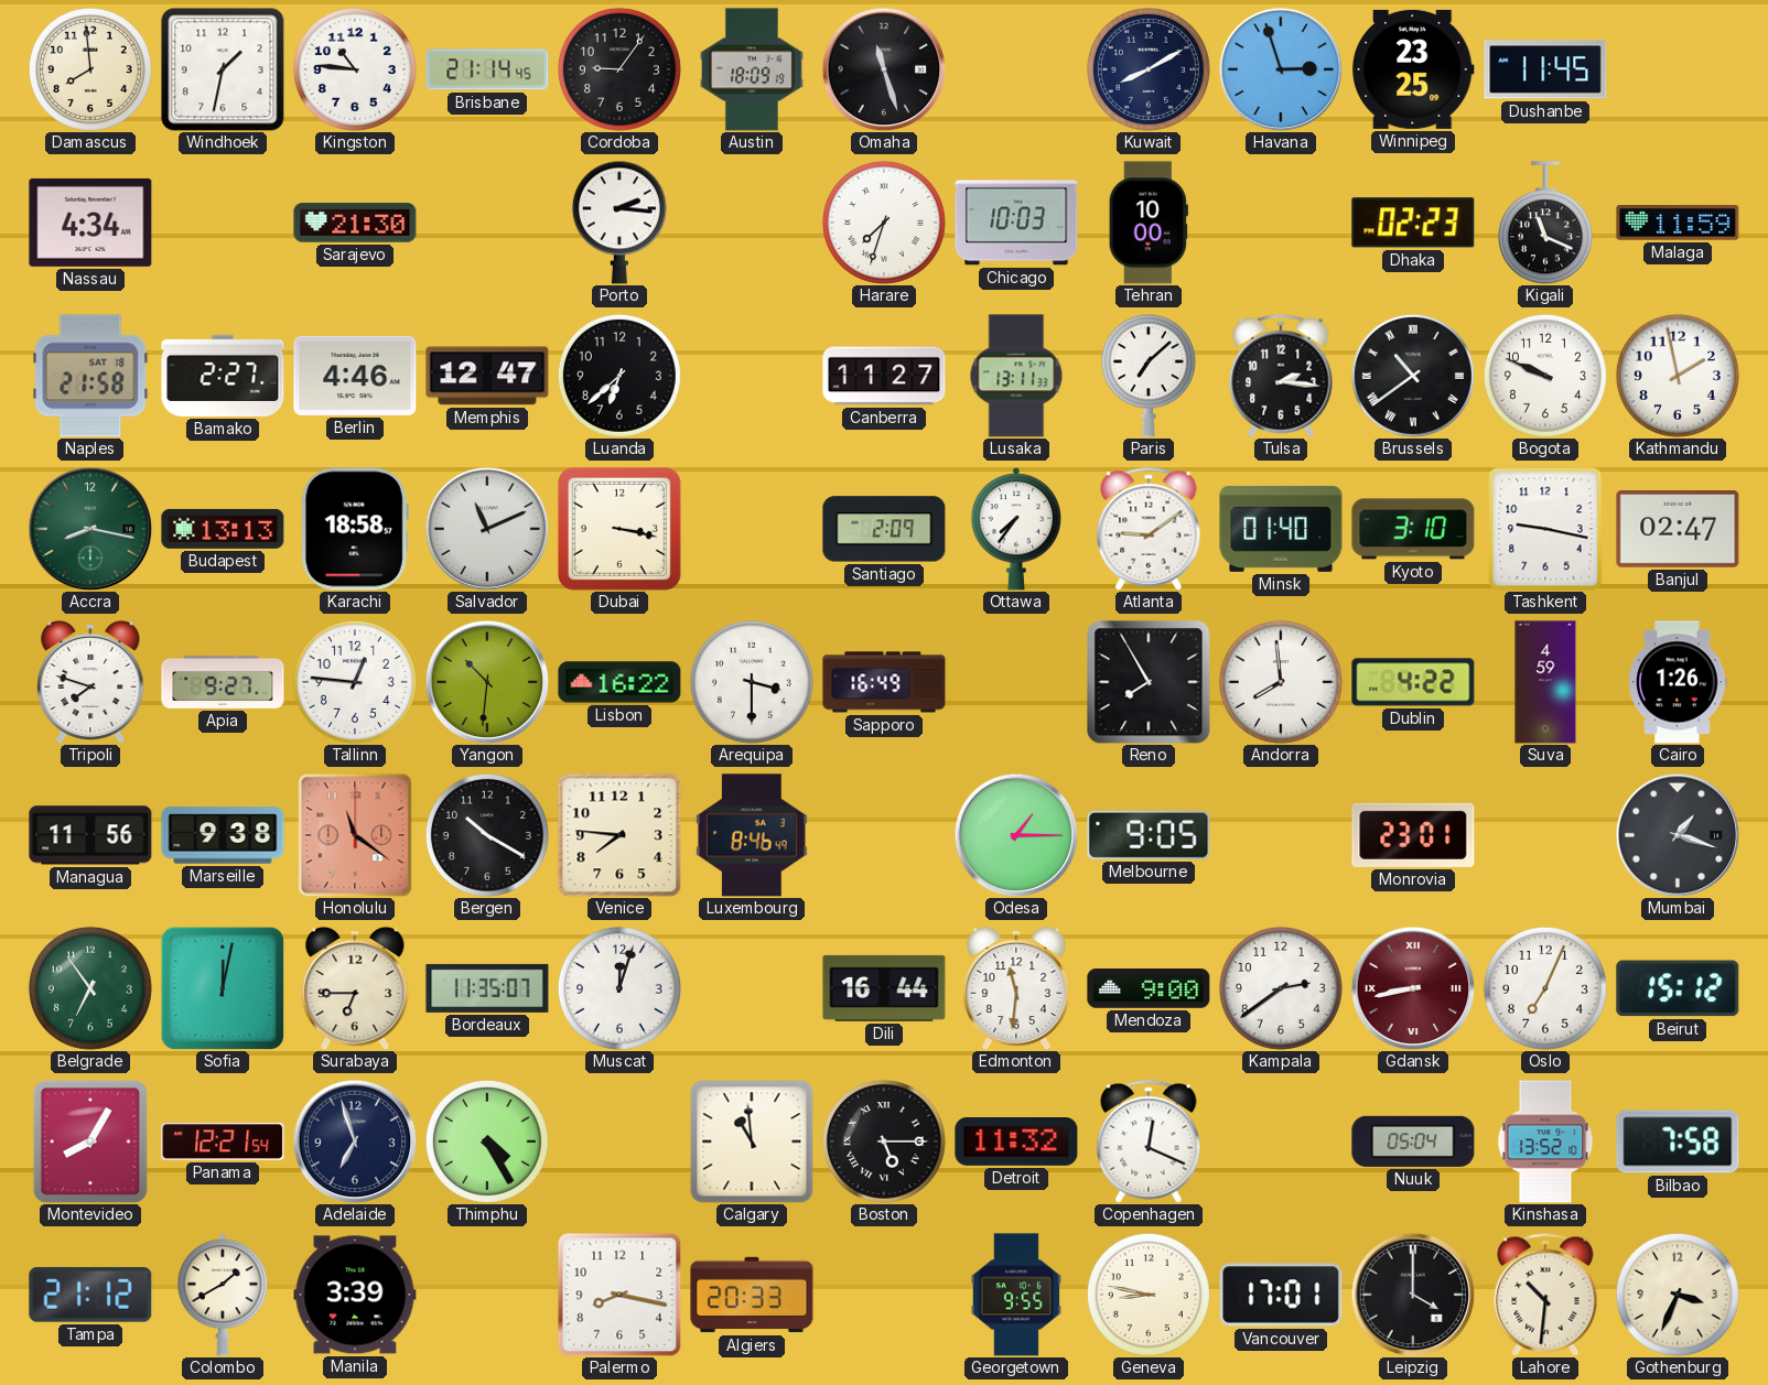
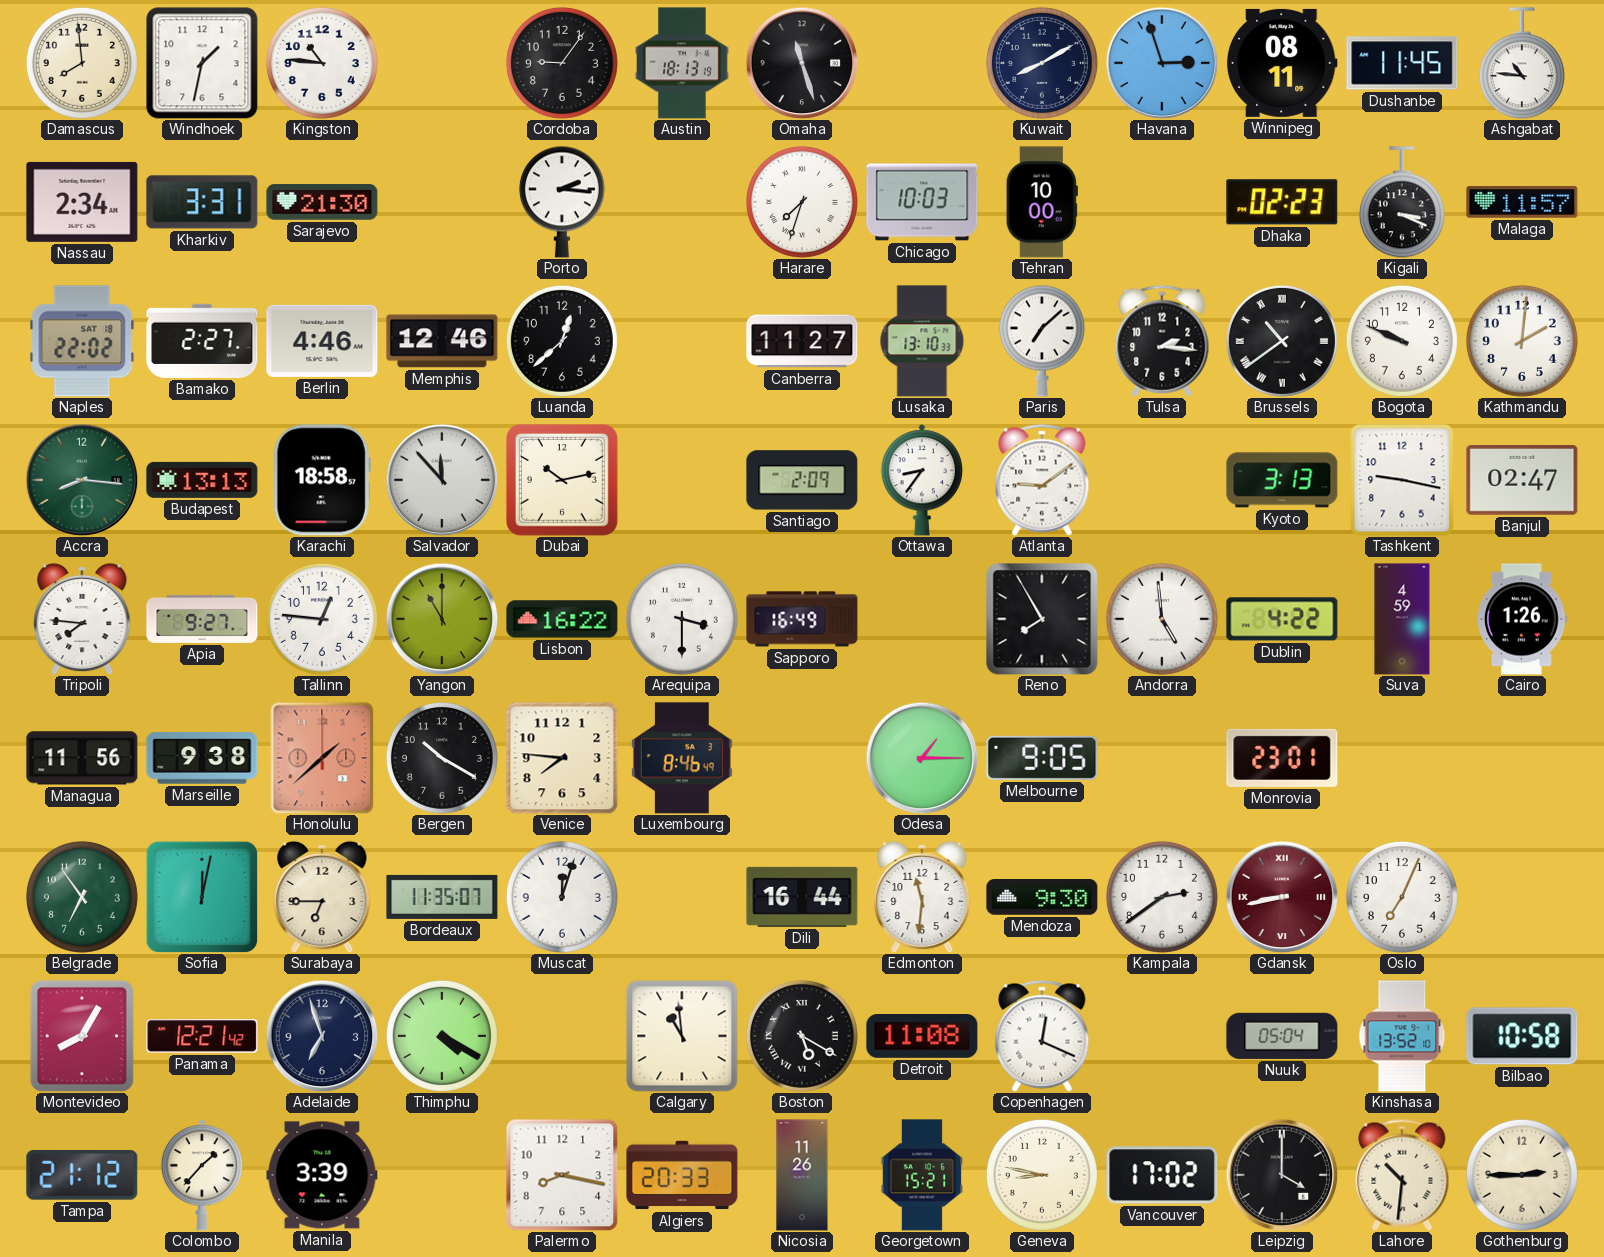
Brisbane: 21:14 -> none
Austin: 18:09 -> 18:13
Winnipeg: 23:25 -> 08:11
Ashgabat: none -> 10:46
Nassau: 4:34 -> 2:34
Kharkiv: none -> 3:31
Kigali: 11:19 -> 3:19
Malaga: 11:59 -> 11:57
Naples: 21:58 -> 22:02
Memphis: 12:47 -> 12:46
Luanda: 6:38 -> 12:38
Lusaka: 13:11 -> 13:10
Kathmandu: 1:58 -> 2:01
Accra: 8:17 -> 8:16
Salvador: 11:11 -> 11:53
Dubai: 3:17 -> 10:13
Ottawa: 7:36 -> 8:36
Minsk: 01:40 -> none
Kyoto: 3:10 -> 3:13
Tripoli: 7:48 -> 7:46
Yangon: 10:31 -> 11:00
Andorra: 7:59 -> 4:59
Honolulu: 11:21 -> 1:38
Mumbai: 1:18 -> none
Mendoza: 9:00 -> 9:30
Beirut: 15:12 -> none
Panama: 12:21:54 -> 12:21:42
Thimphu: 4:25 -> 4:20
Boston: 5:15 -> 5:20
Detroit: 11:32 -> 11:08
Bilbao: 7:58 -> 10:58
Colombo: 1:40 -> 1:37
Nicosia: none -> 11:26
Georgetown: 9:55 -> 15:21
Vancouver: 17:01 -> 17:02
Gothenburg: 3:34 -> 2:45
